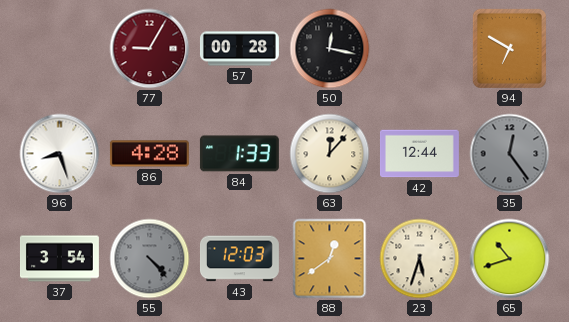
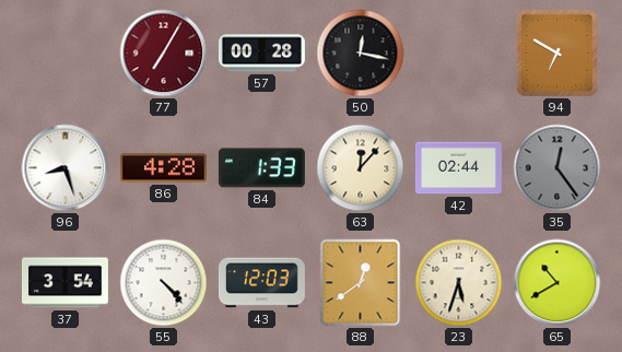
77: 9:05 -> 7:05
42: 12:44 -> 02:44
55 dial: grey -> white
65: 10:42 -> 10:40
